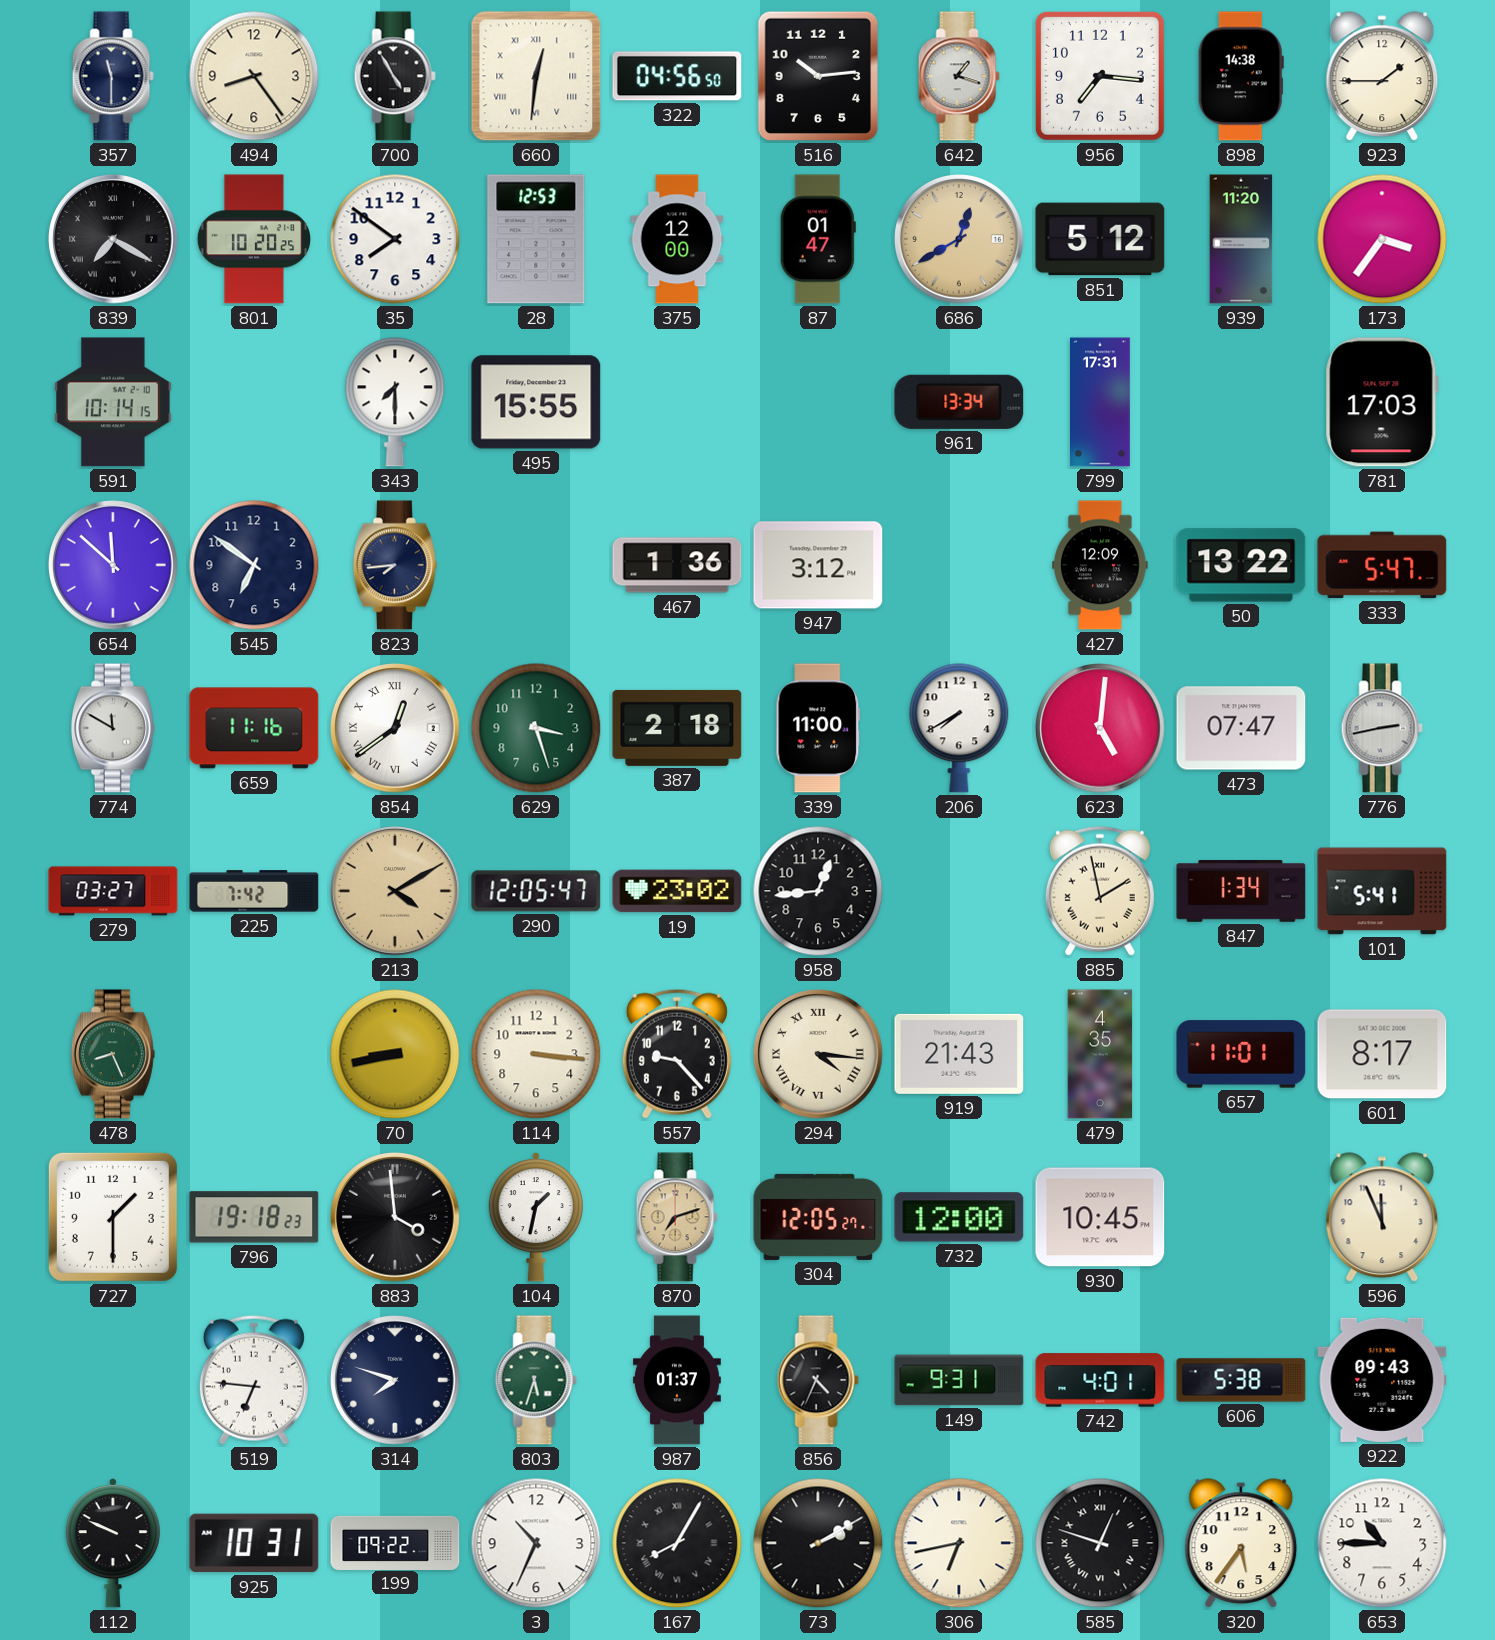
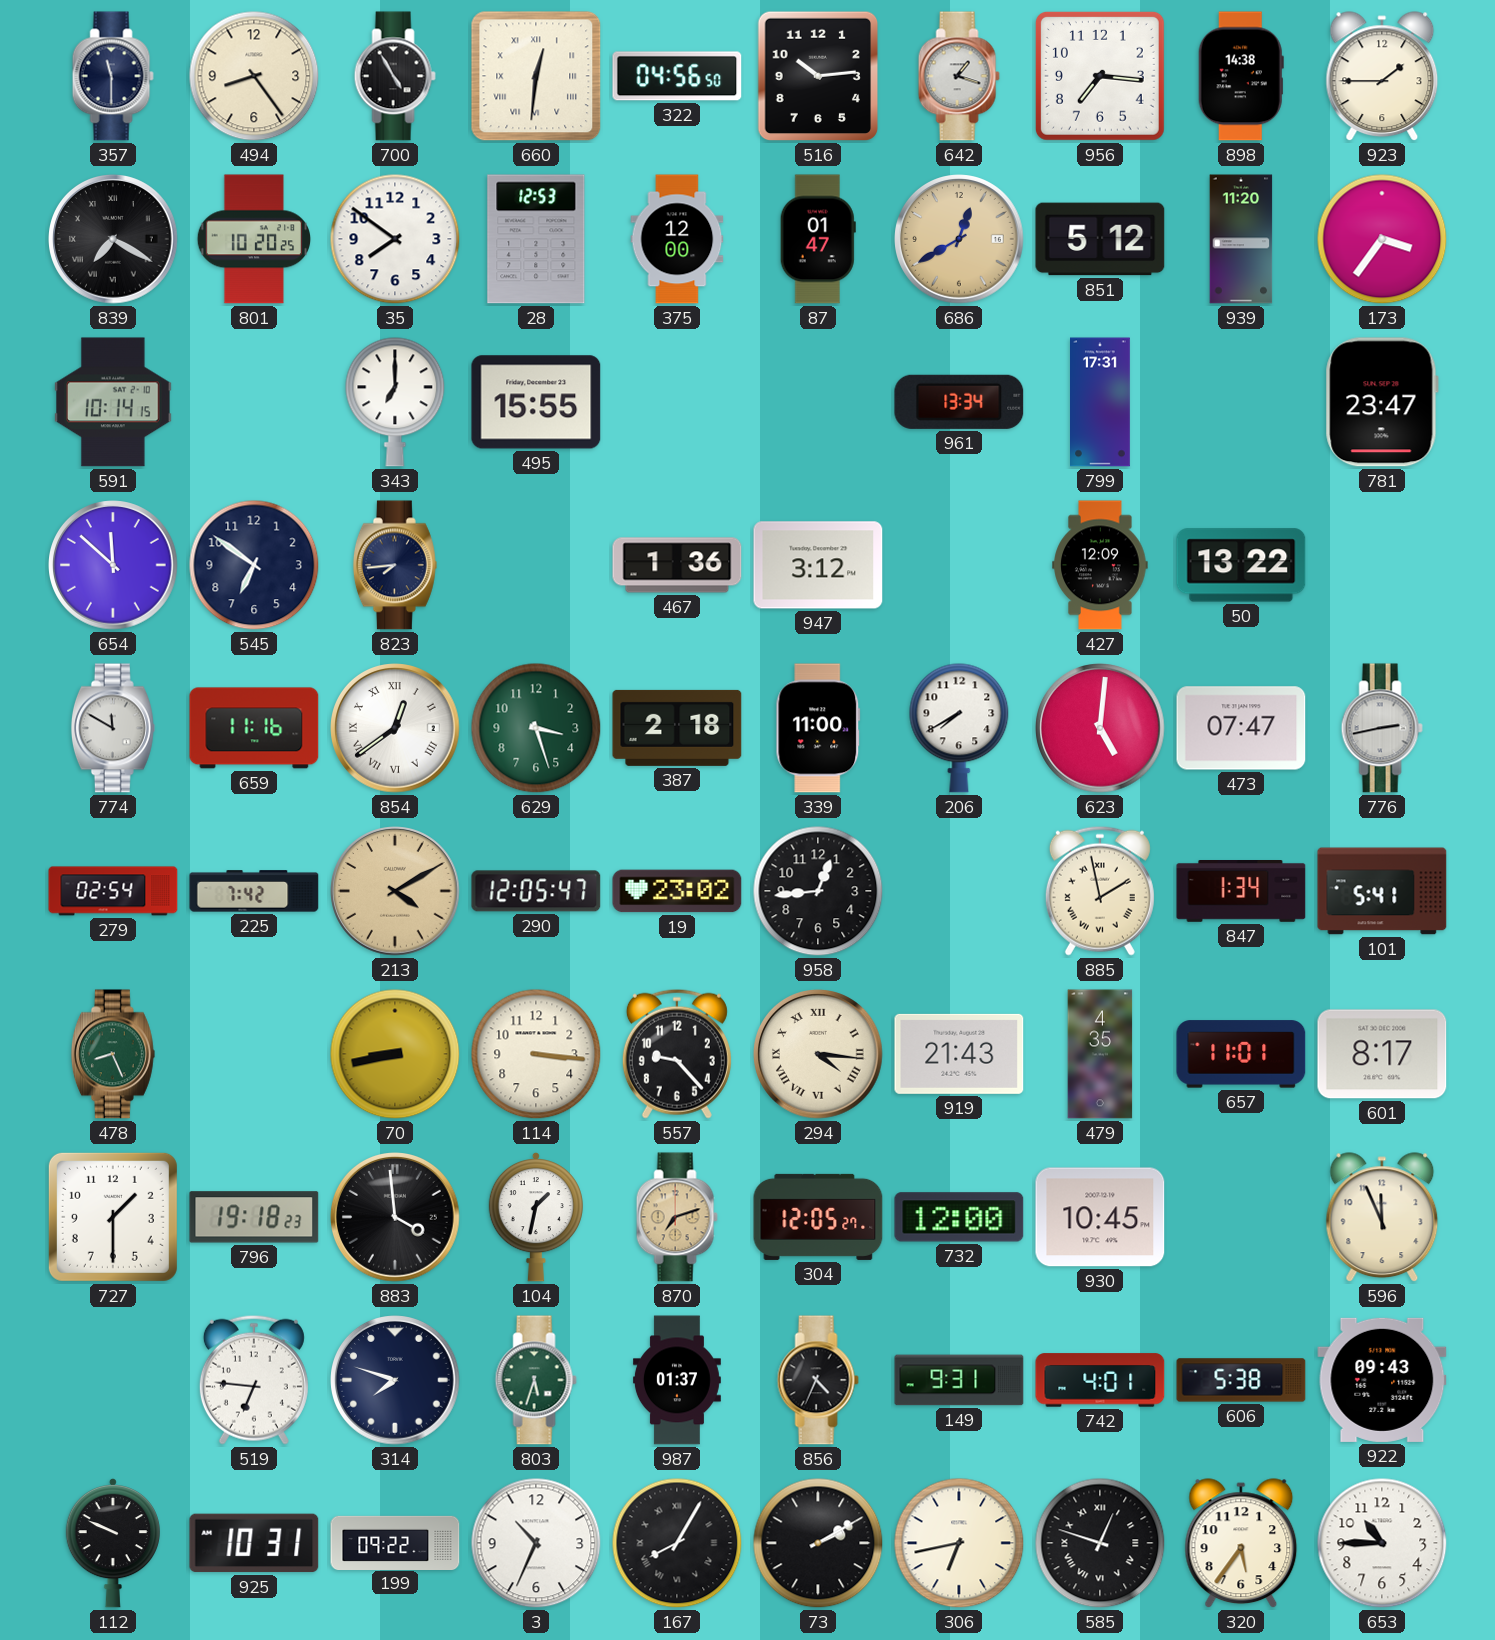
343: 7:30 -> 7:00
781: 17:03 -> 23:47
333: 5:47 -> none
279: 03:27 -> 02:54
